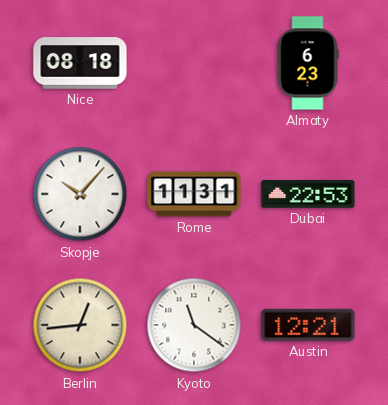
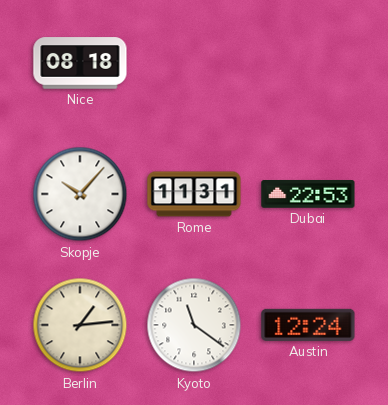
Almaty: 6:23 -> none
Berlin: 12:44 -> 1:14
Austin: 12:21 -> 12:24
